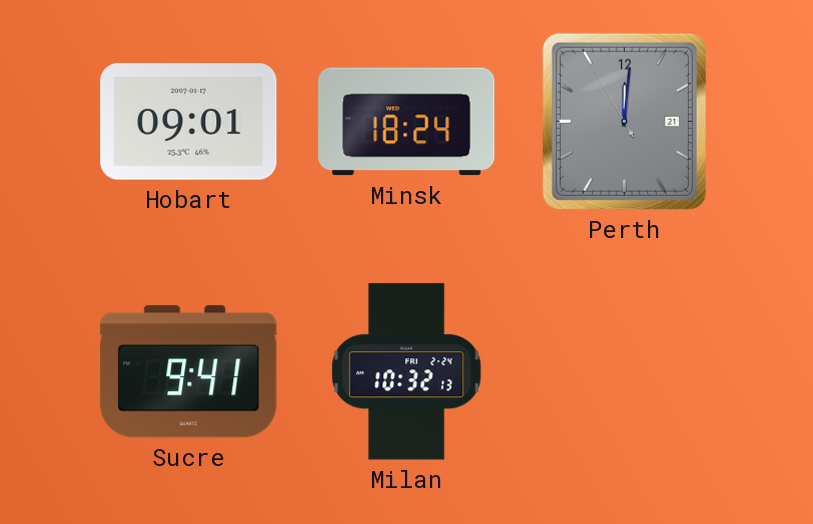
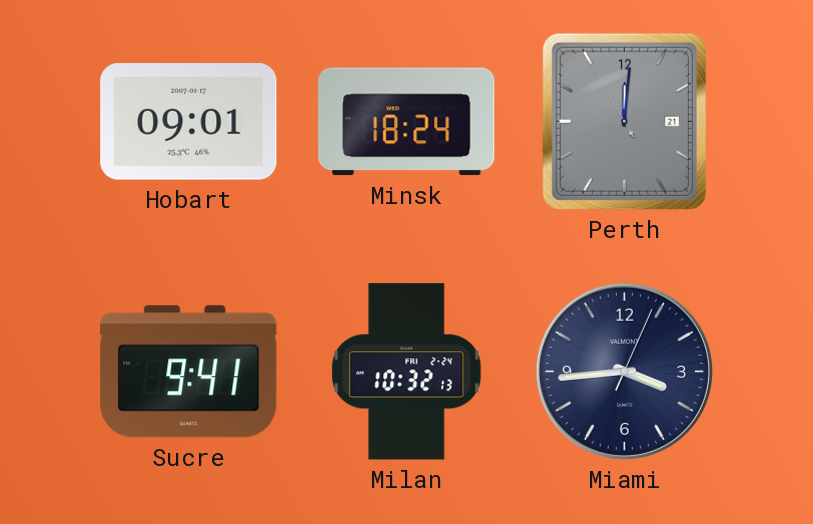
Miami: none -> 3:44
